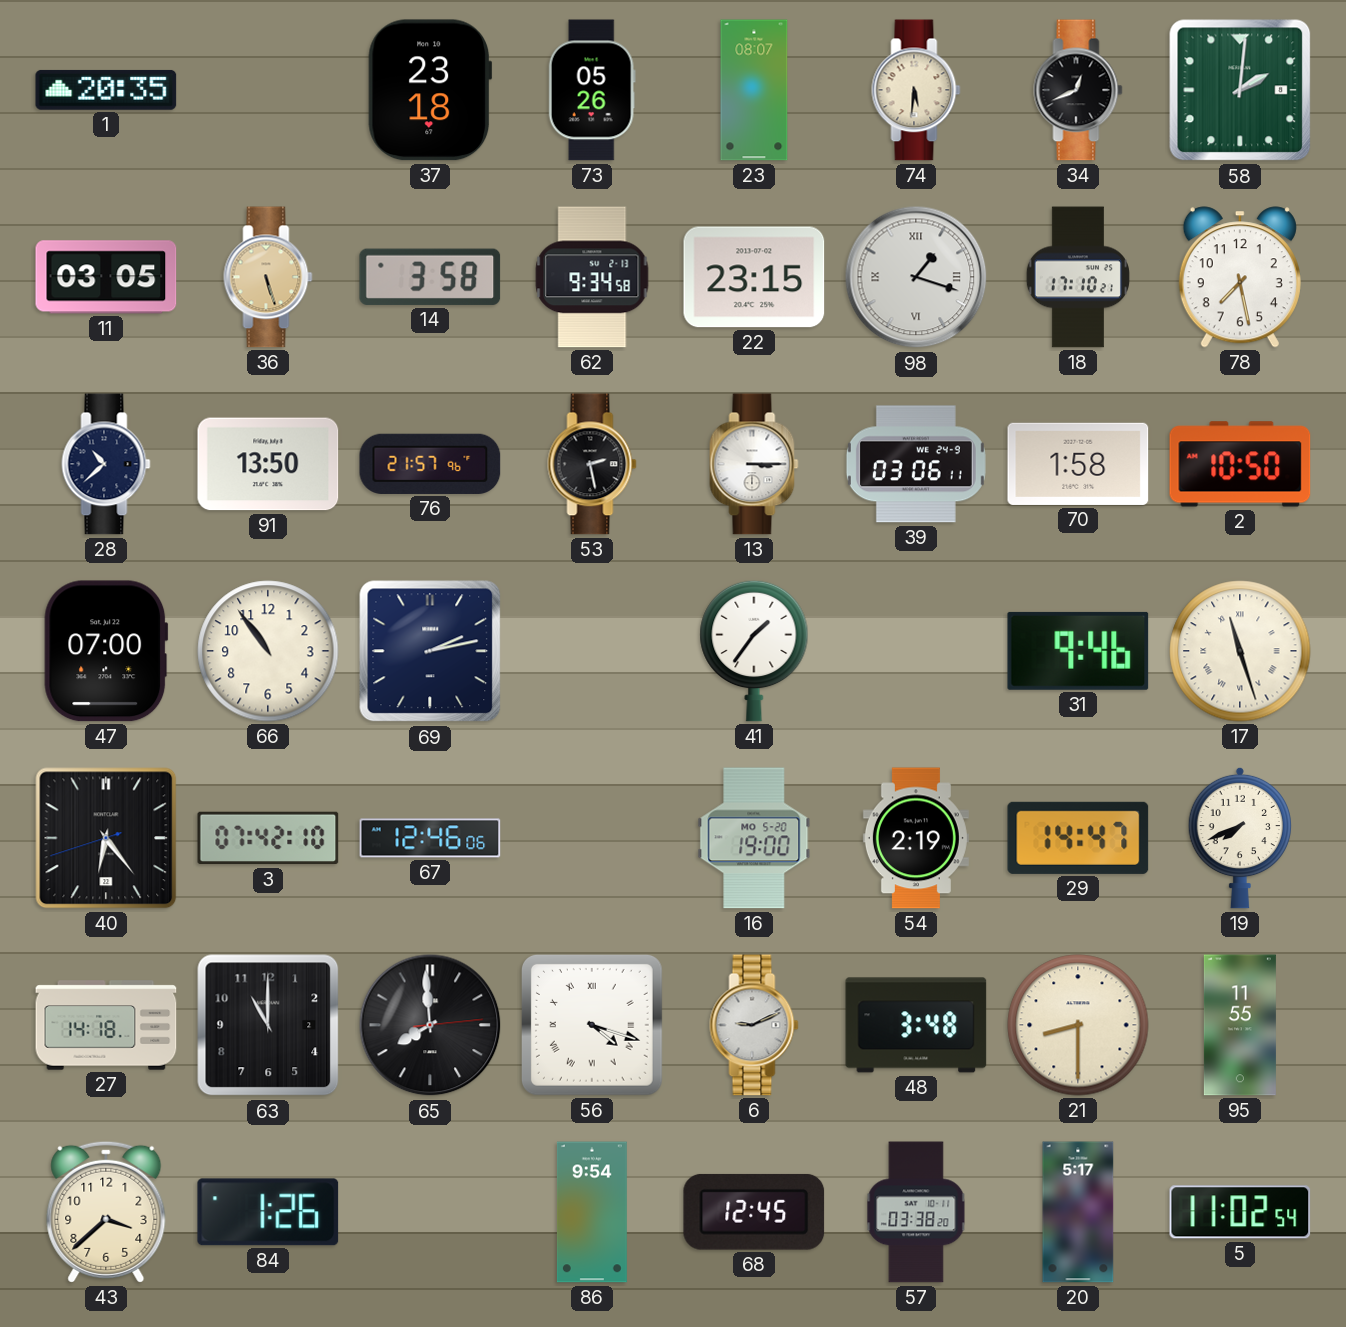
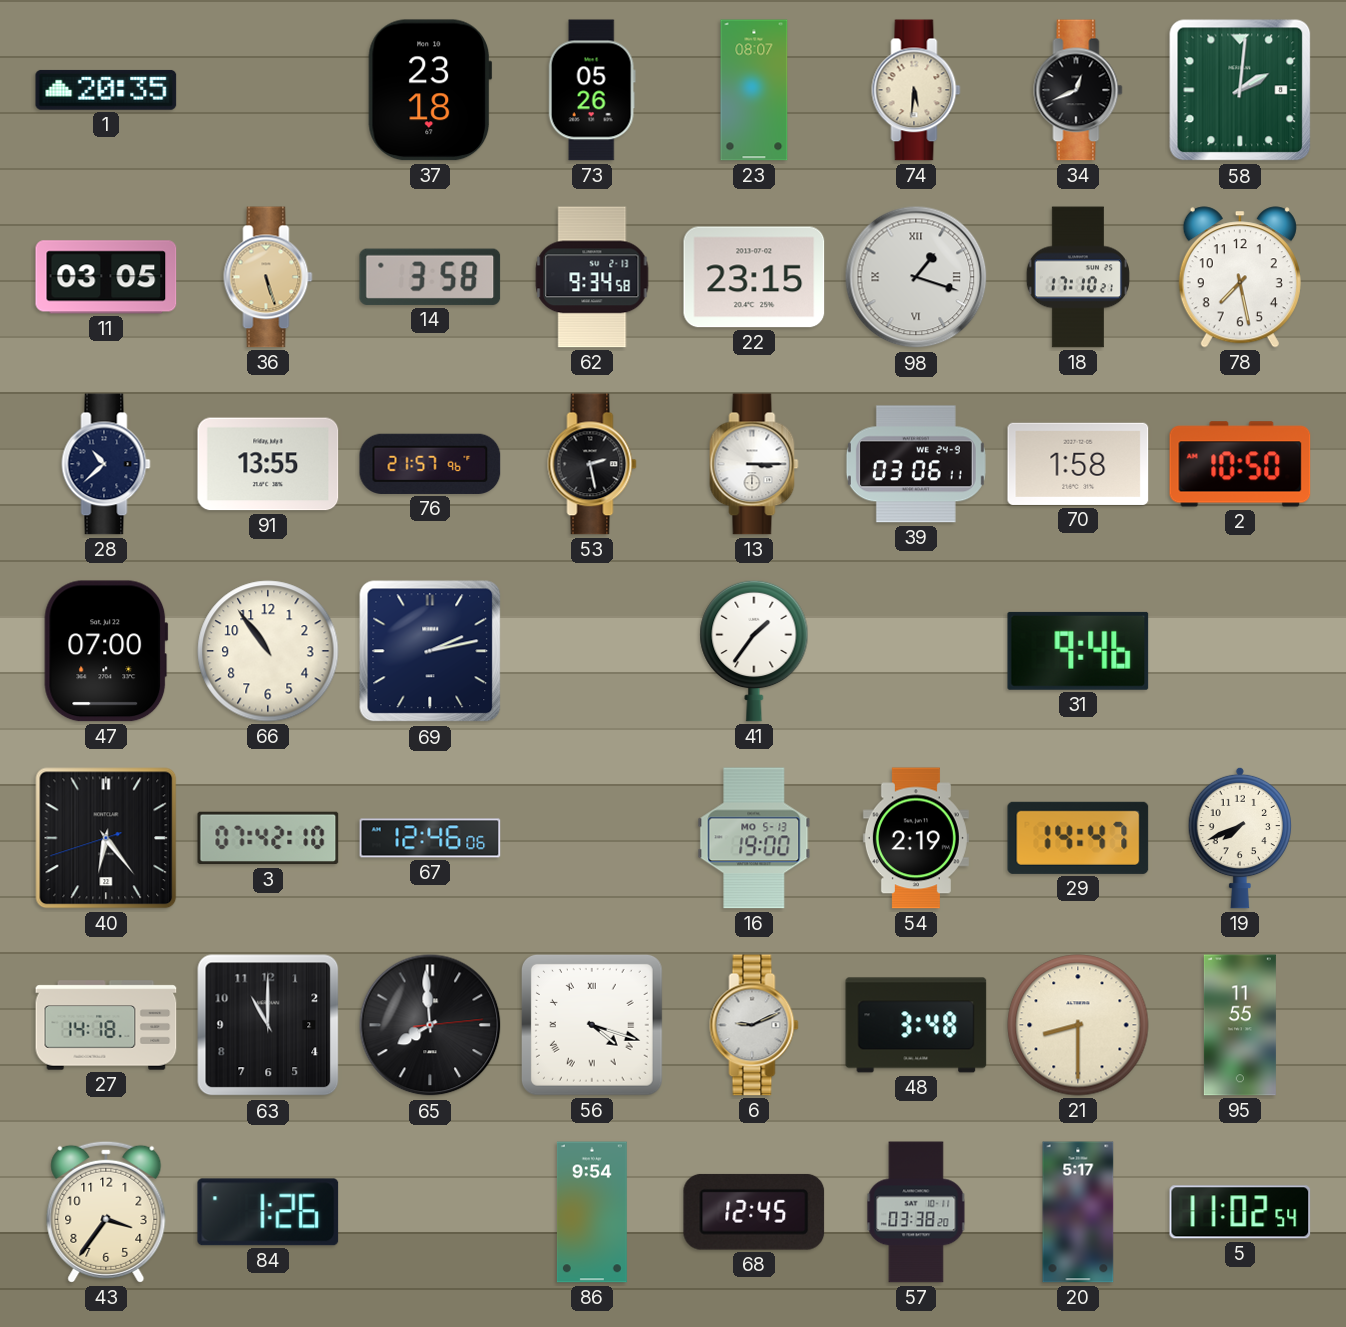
91: 13:50 -> 13:55
17: 11:27 -> none
16 date: MO 5-20 -> MO 5-13
43: 3:38 -> 3:36
